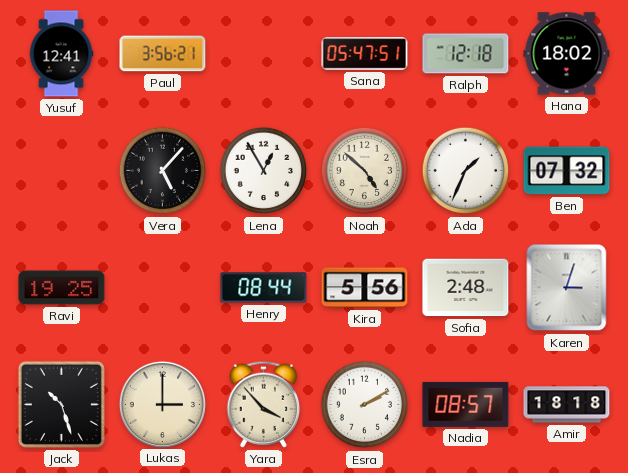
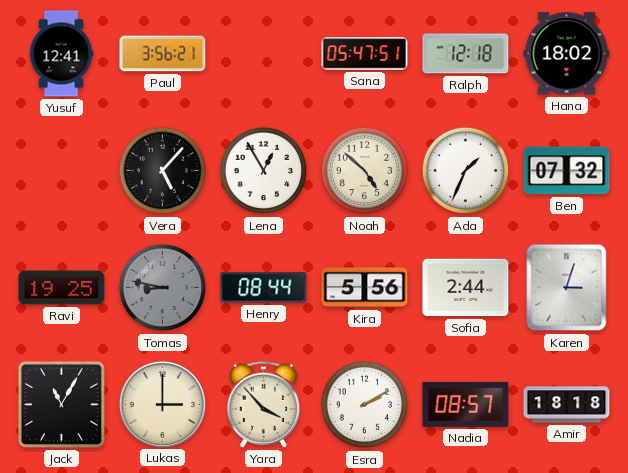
Tomas: none -> 8:47
Sofia: 2:48 -> 2:44
Jack: 10:27 -> 11:05
